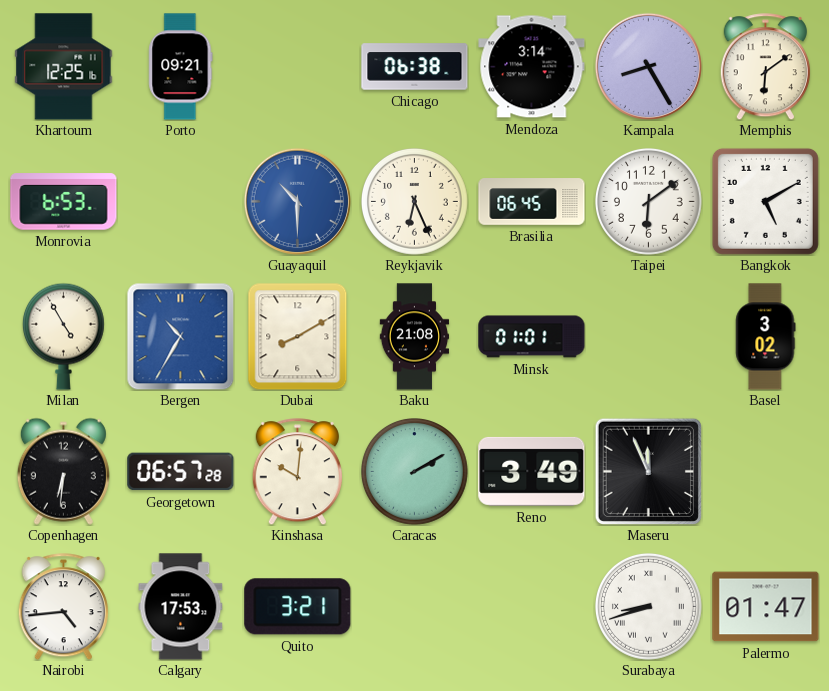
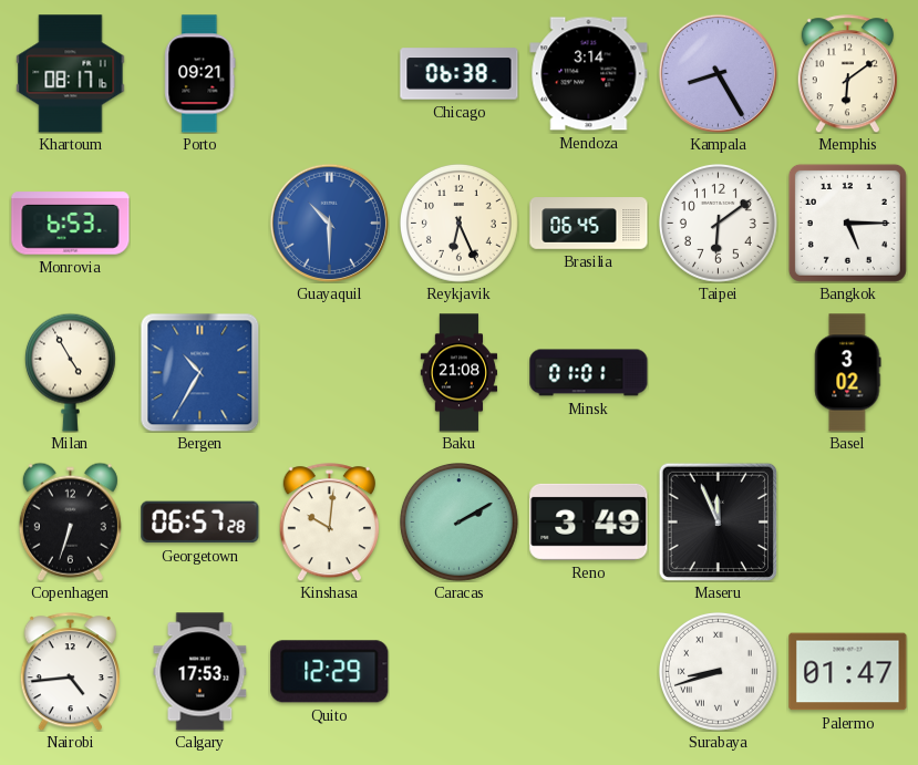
Khartoum: 12:25 -> 08:17
Bangkok: 5:10 -> 5:15
Dubai: 8:10 -> none
Copenhagen: 6:31 -> 6:33
Quito: 3:21 -> 12:29
